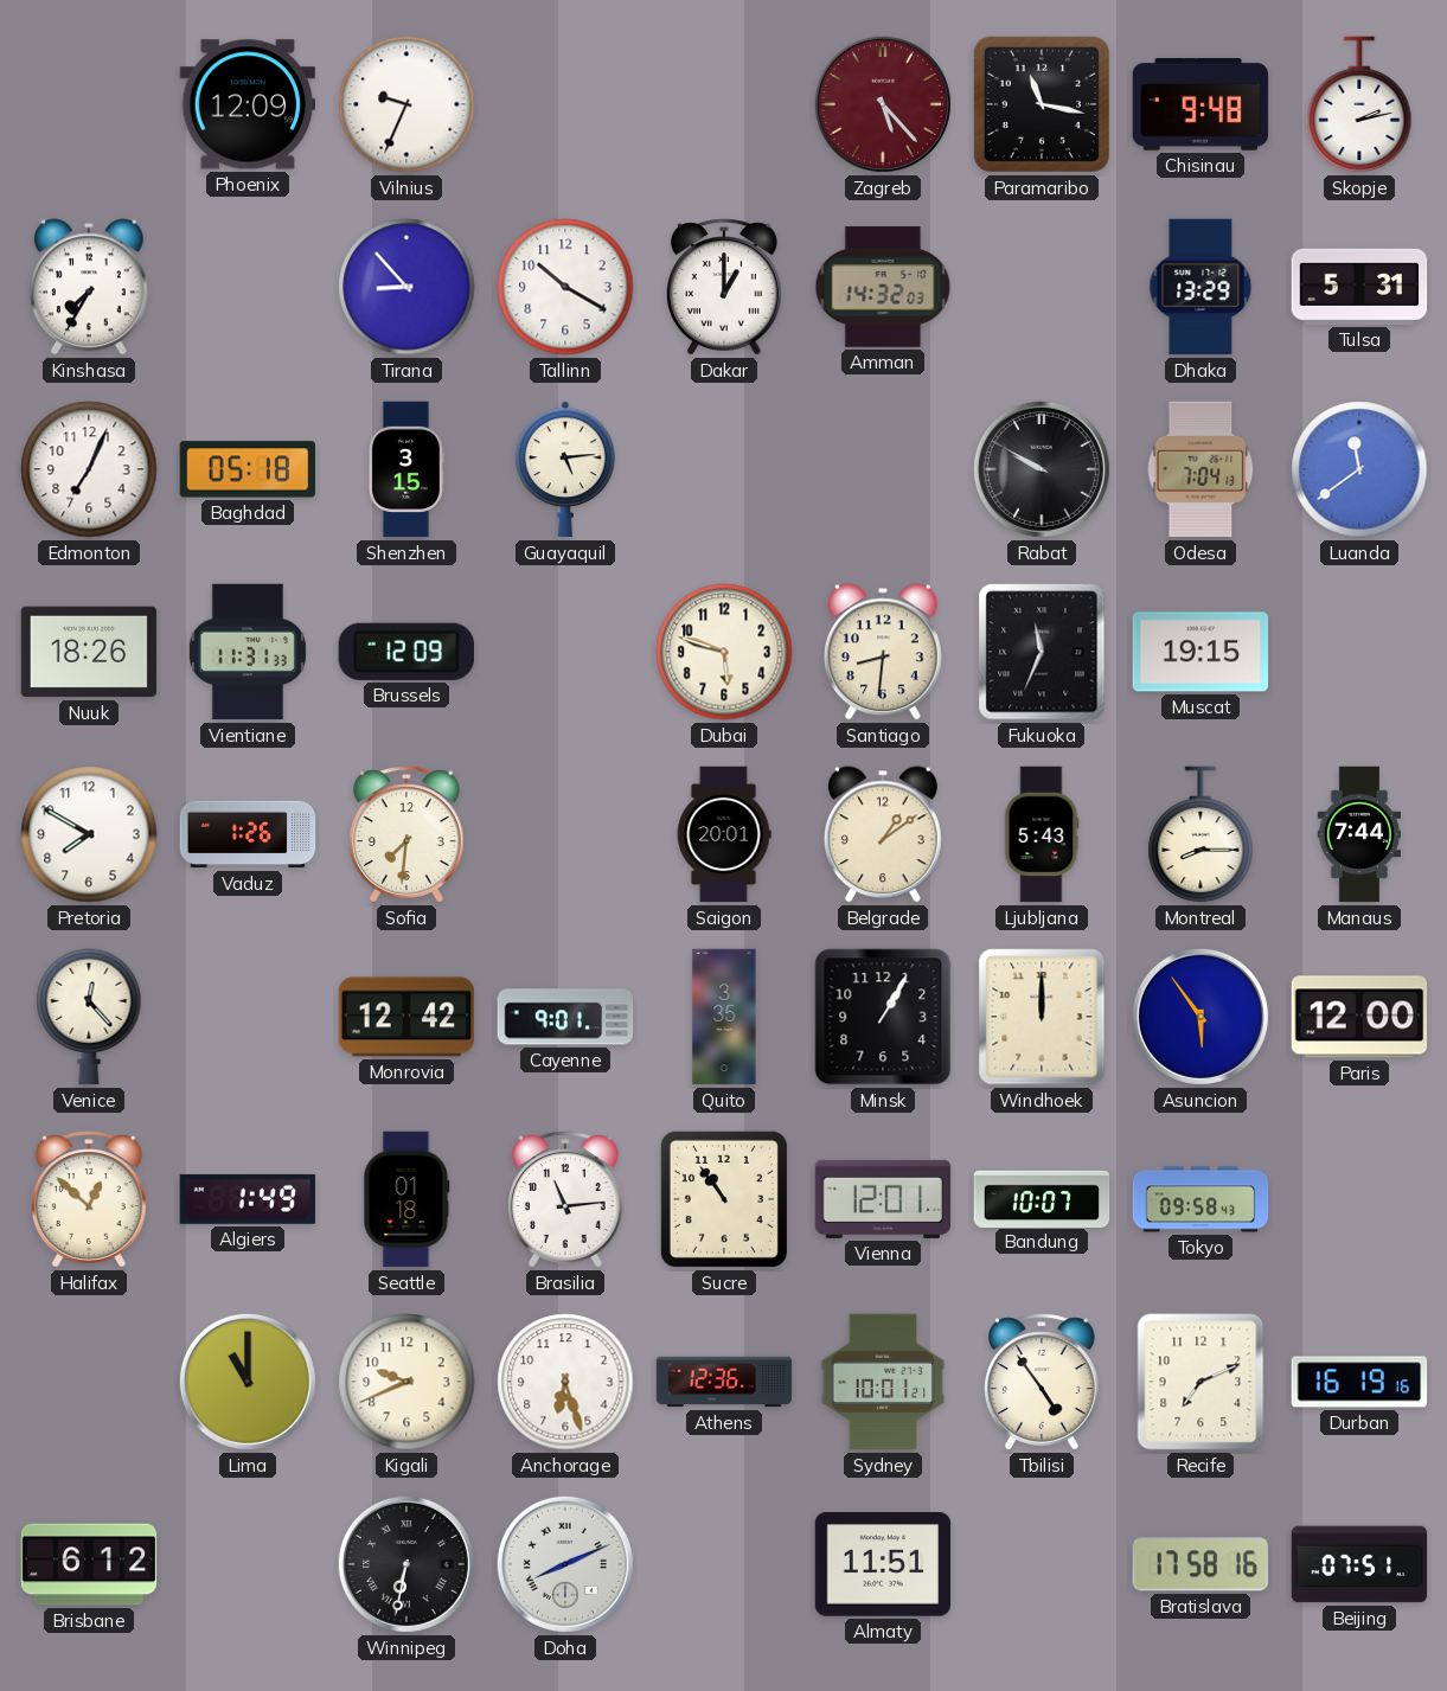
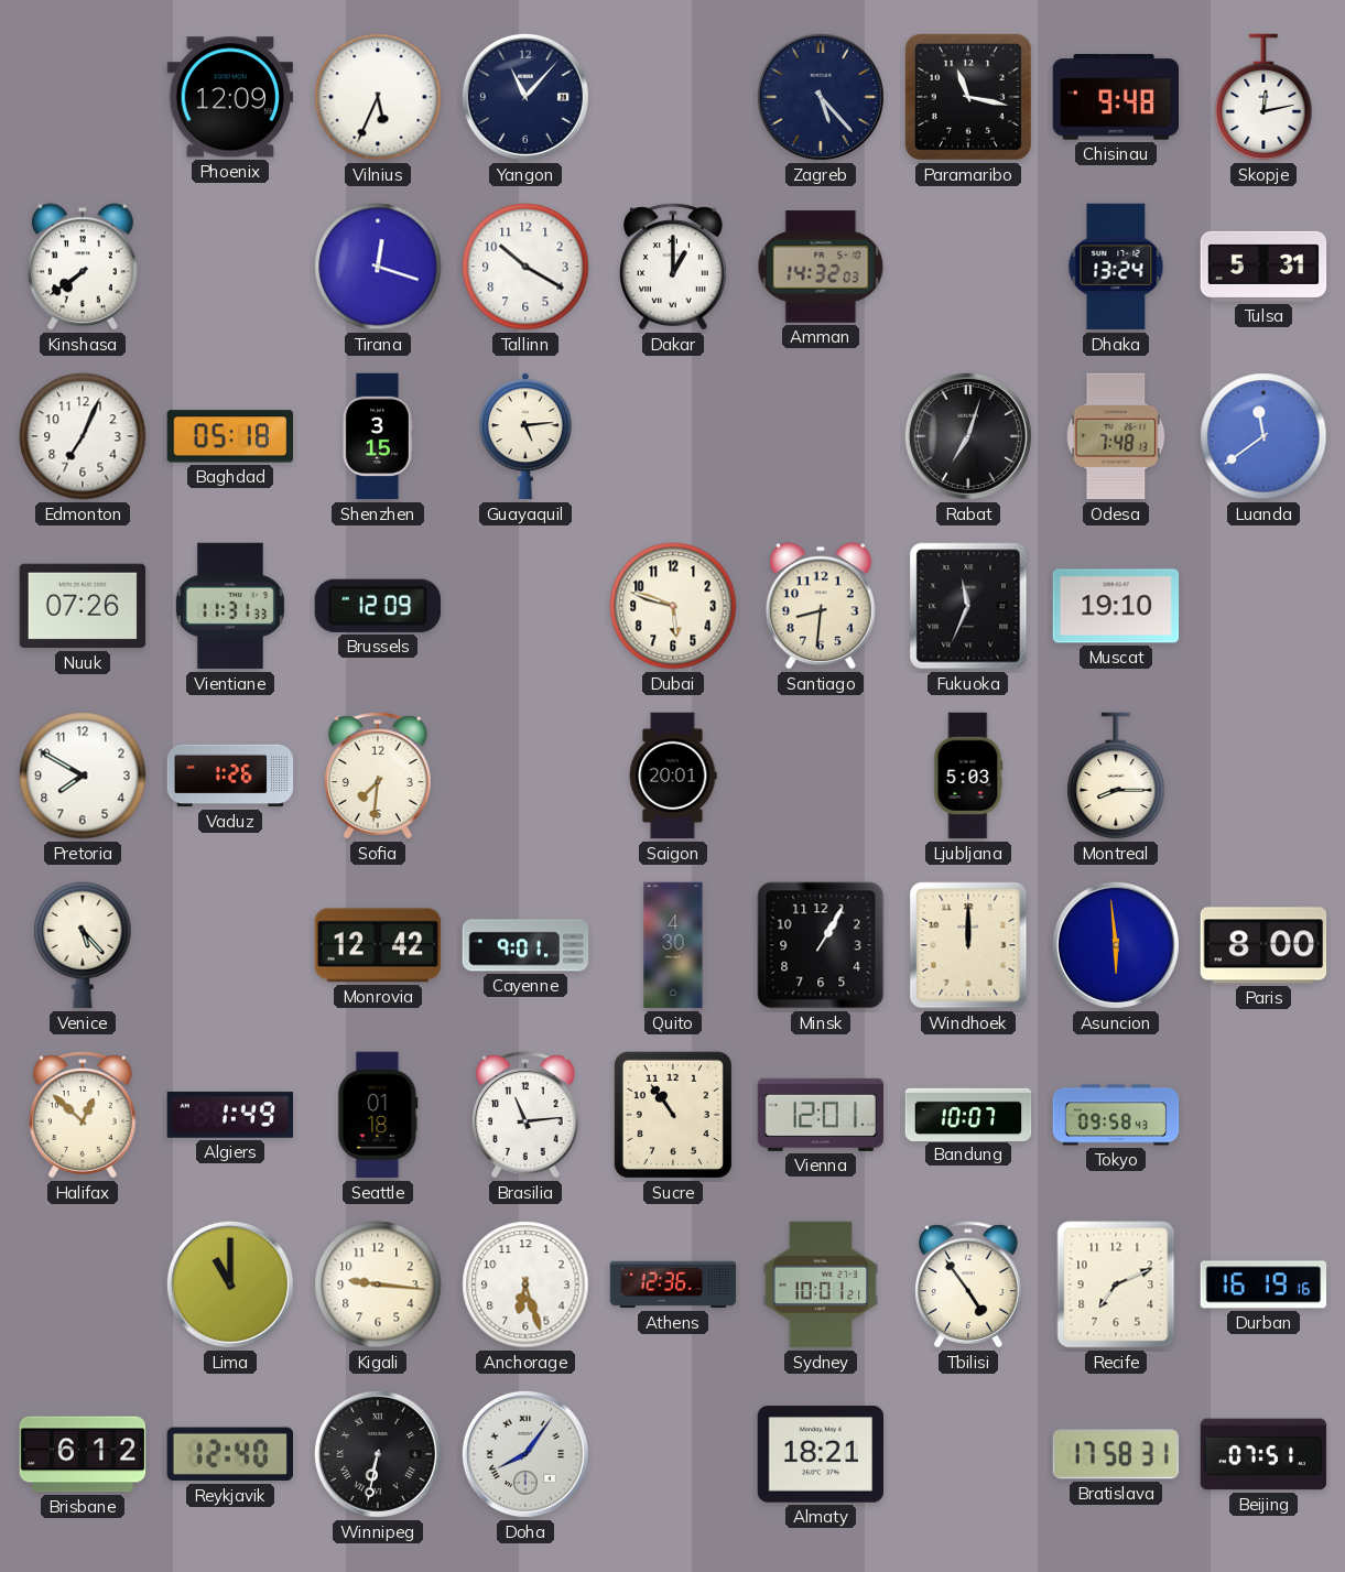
Vilnius: 9:34 -> 5:34
Yangon: none -> 11:07
Zagreb dial: burgundy -> navy
Skopje: 2:13 -> 12:13
Kinshasa: 7:35 -> 7:39
Tirana: 8:53 -> 12:18
Dhaka: 13:29 -> 13:24
Rabat: 9:50 -> 7:03
Odesa: 7:04 -> 7:48
Nuuk: 18:26 -> 07:26
Muscat: 19:15 -> 19:10
Belgrade: 1:09 -> none
Ljubljana: 5:43 -> 5:03
Manaus: 7:44 -> none
Venice: 12:23 -> 5:23
Quito: 3:35 -> 4:30
Asuncion: 5:54 -> 5:59
Paris: 12:00 -> 8:00
Kigali: 9:41 -> 9:16
Reykjavik: none -> 12:40
Doha: 8:11 -> 8:06
Almaty: 11:51 -> 18:21
Bratislava: 17:58:16 -> 17:58:31
